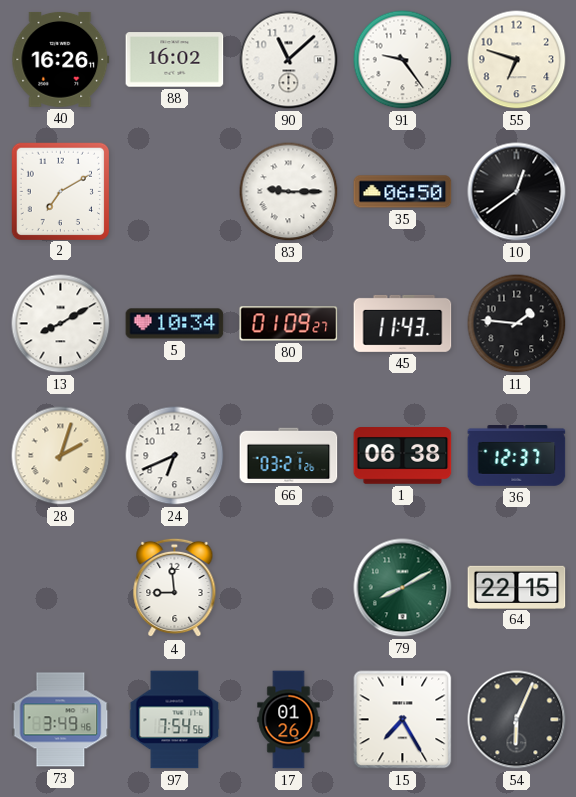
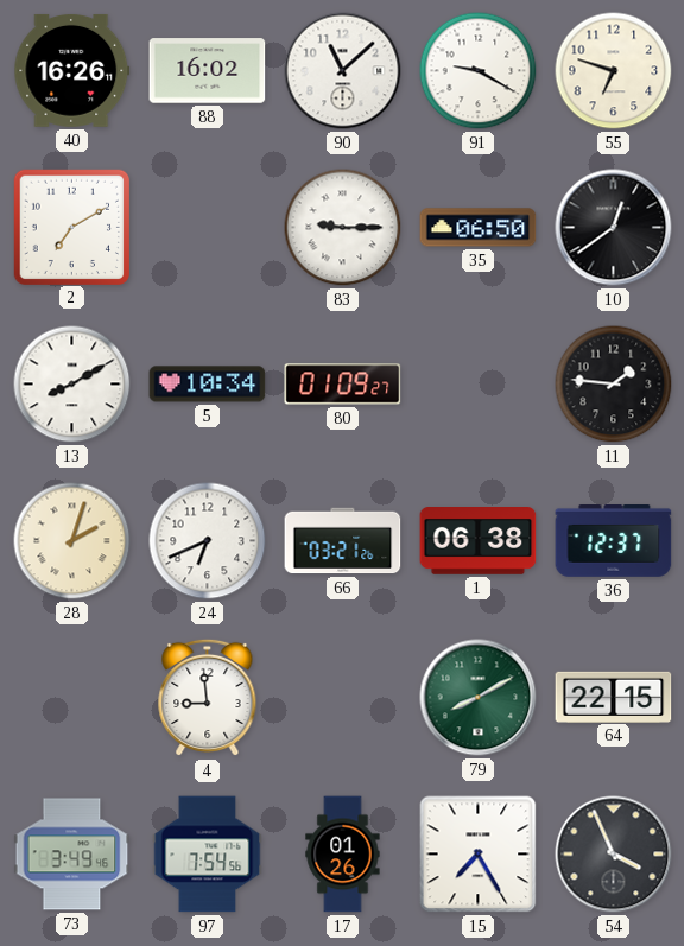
91: 9:24 -> 9:20
45: 11:43 -> none
54: 6:04 -> 3:56
